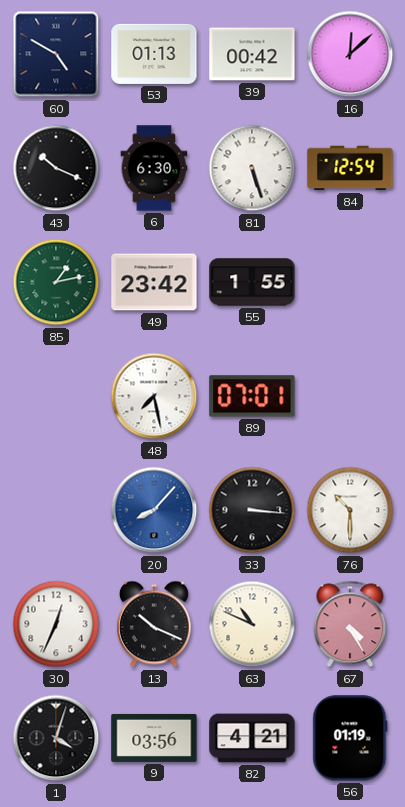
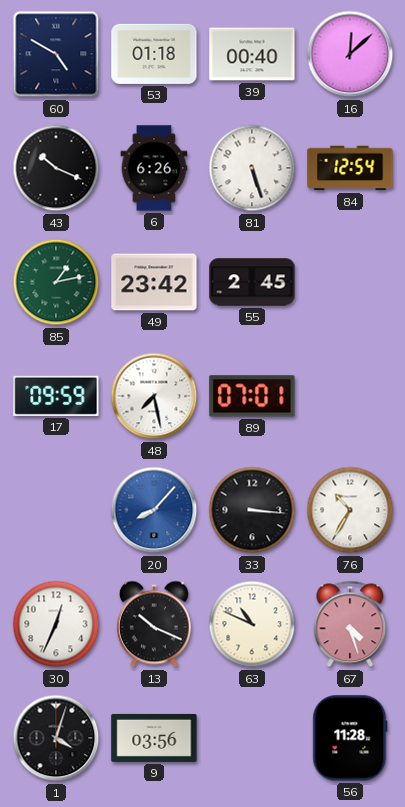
53: 01:13 -> 01:18
39: 00:42 -> 00:40
6: 6:30 -> 6:26
55: 1:55 -> 2:45
17: none -> 09:59
76: 10:30 -> 10:35
67: 4:25 -> 4:27
82: 4:21 -> none
56: 01:19 -> 11:28
